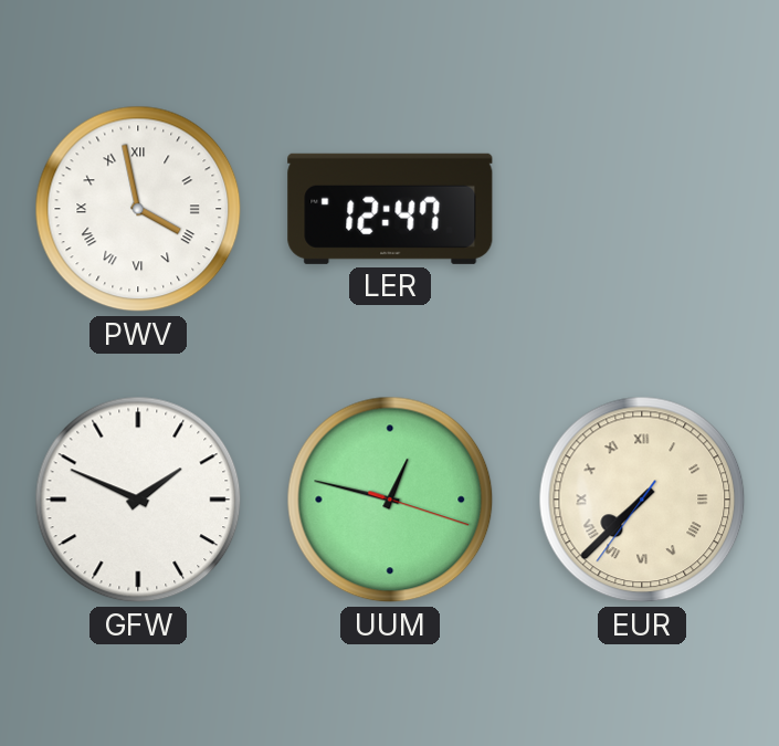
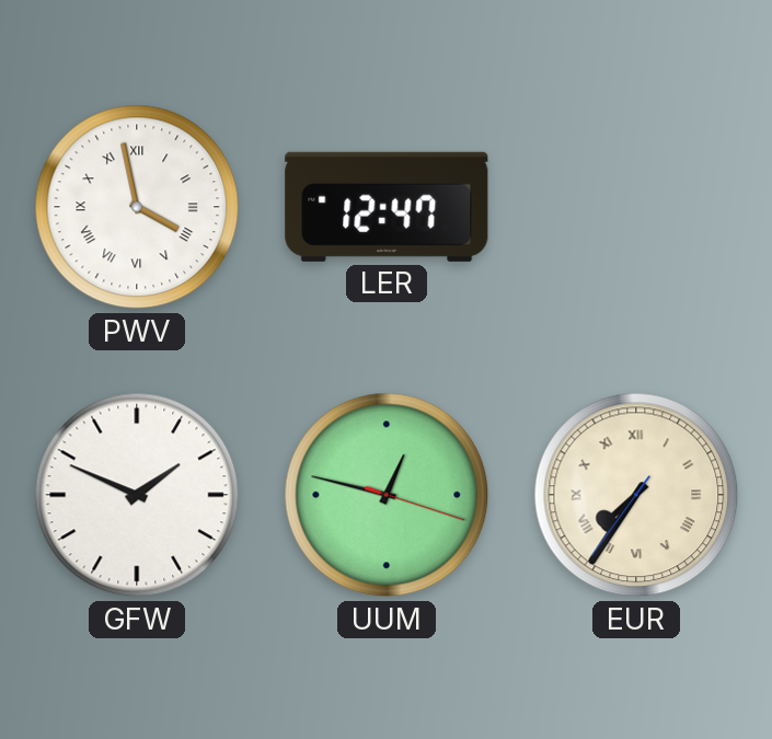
EUR: 7:37 -> 7:35
